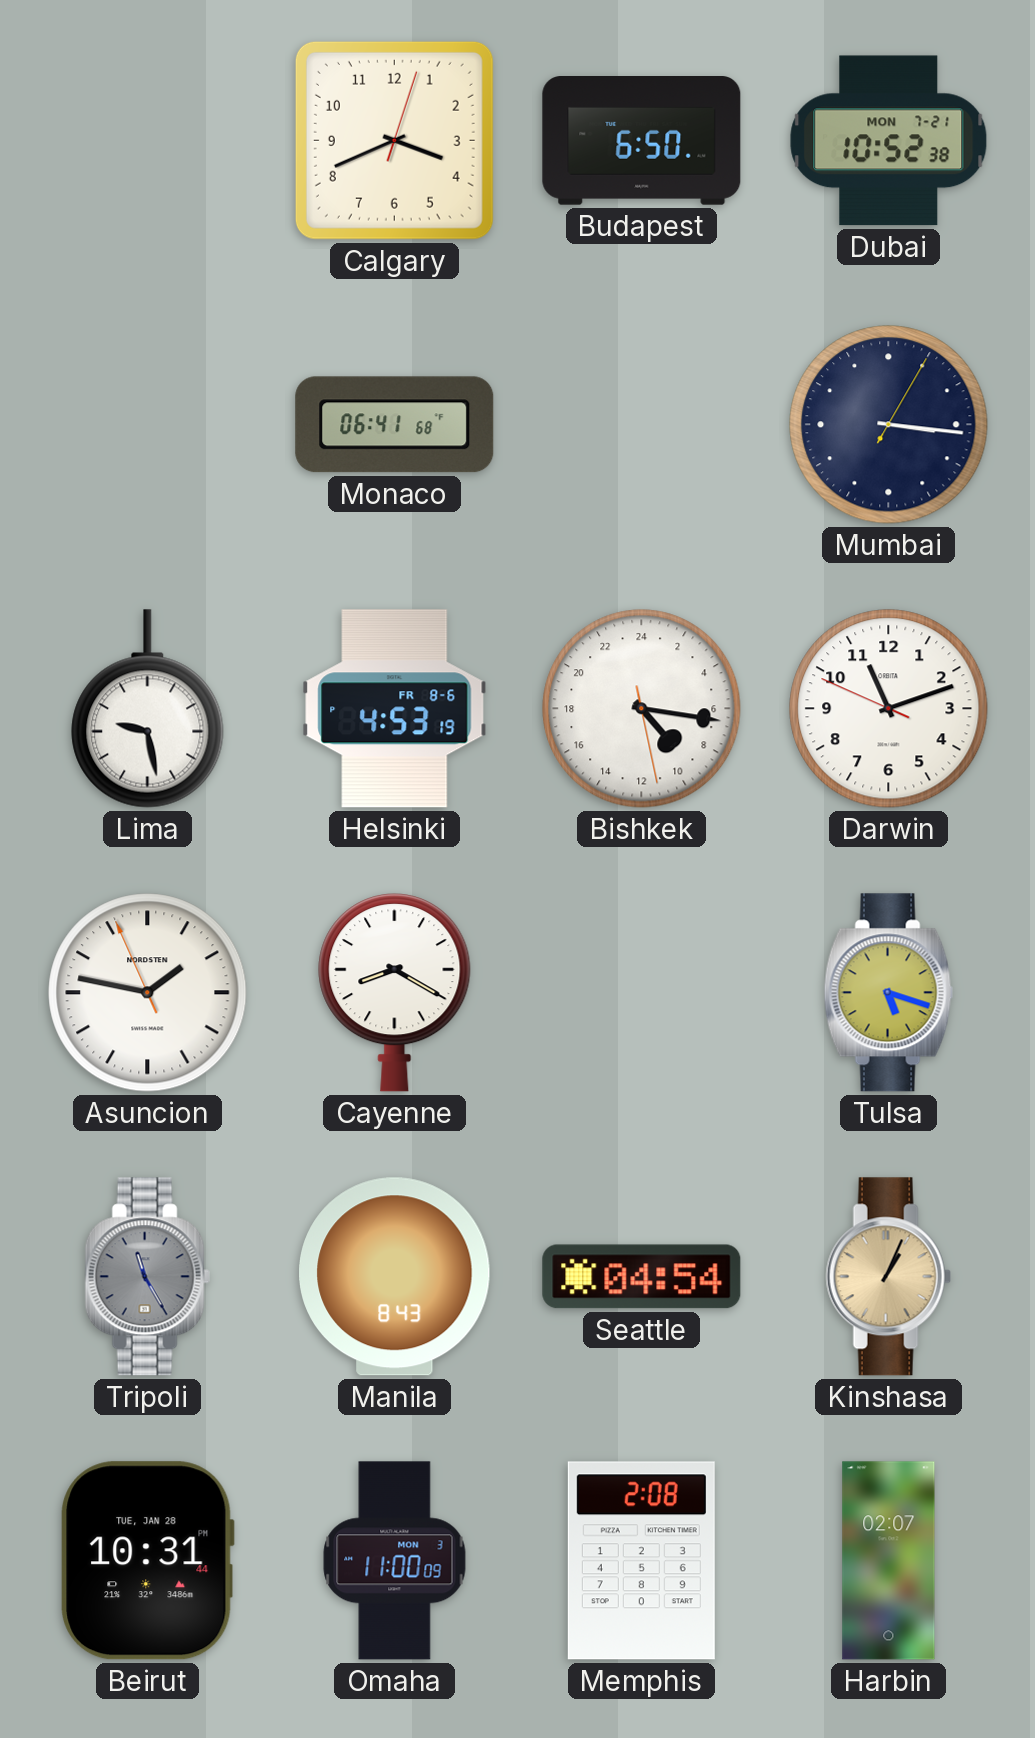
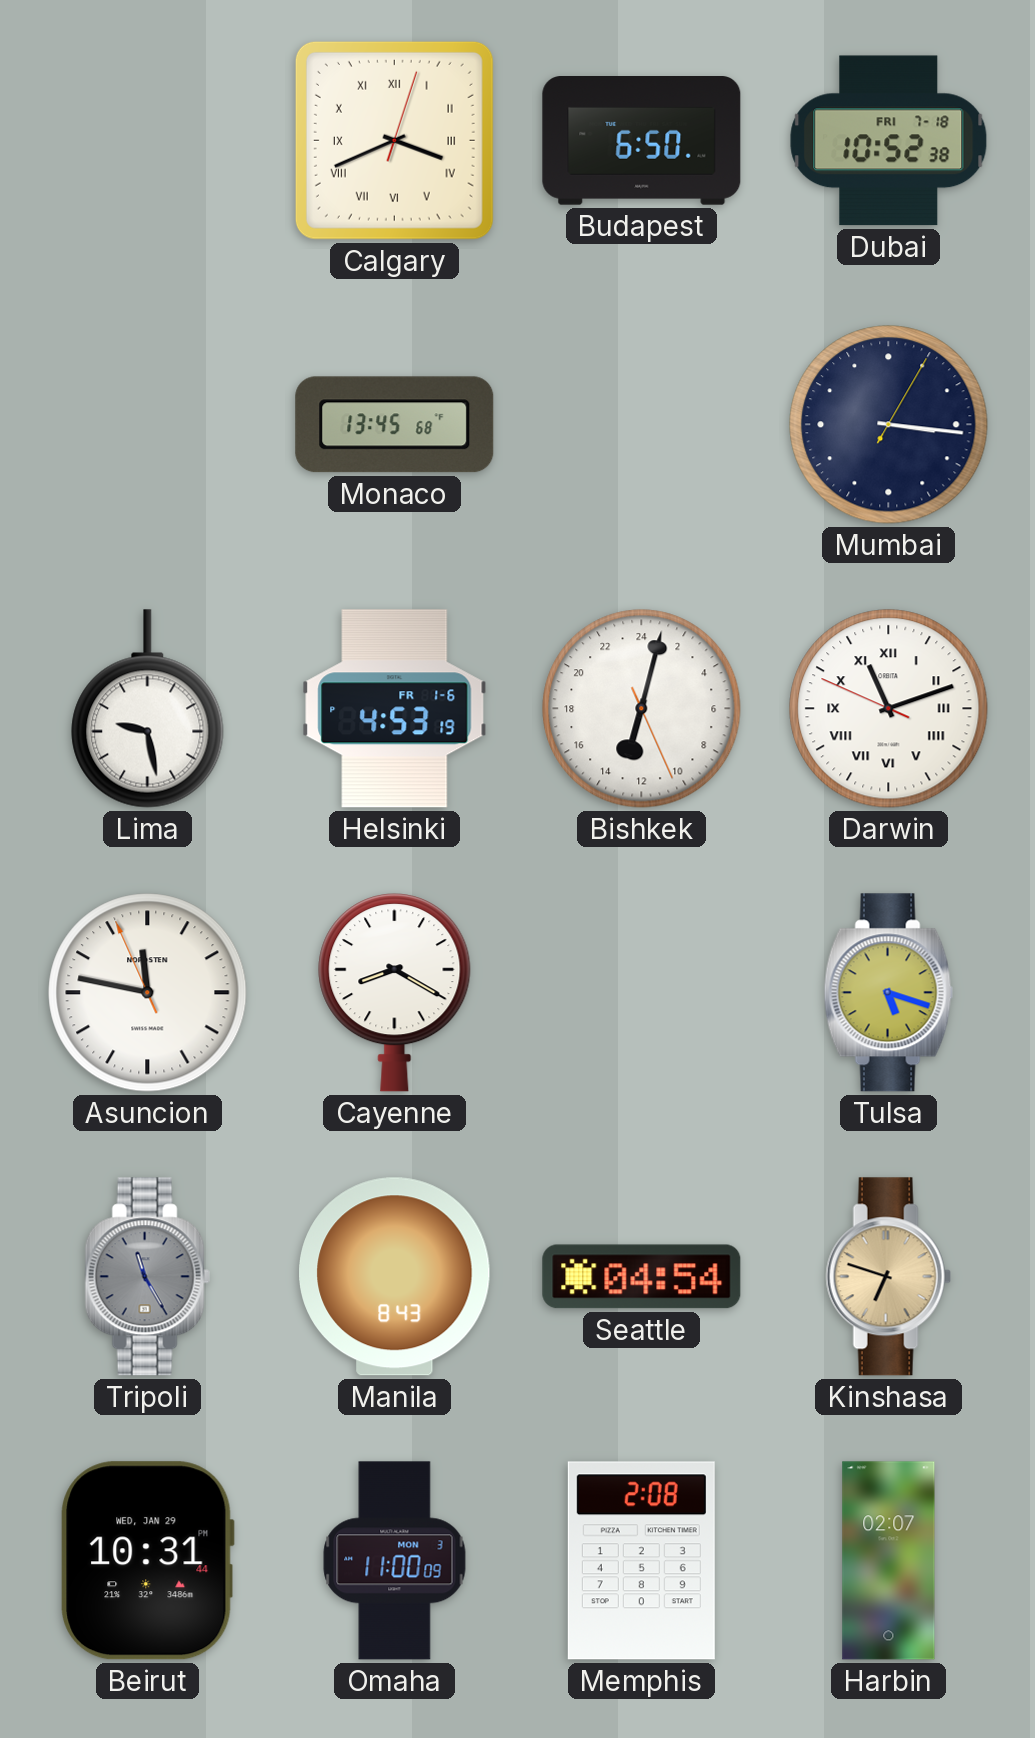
Calgary numerals: Arabic -> Roman
Dubai date: MON 7-21 -> FRI 7-18
Monaco: 06:41 -> 13:45
Helsinki date: FR 8-6 -> FR 1-6
Bishkek: 9:16 -> 13:02
Darwin numerals: Arabic -> Roman
Asuncion: 1:46 -> 11:46
Kinshasa: 1:04 -> 6:48
Beirut date: TUE, JAN 28 -> WED, JAN 29
